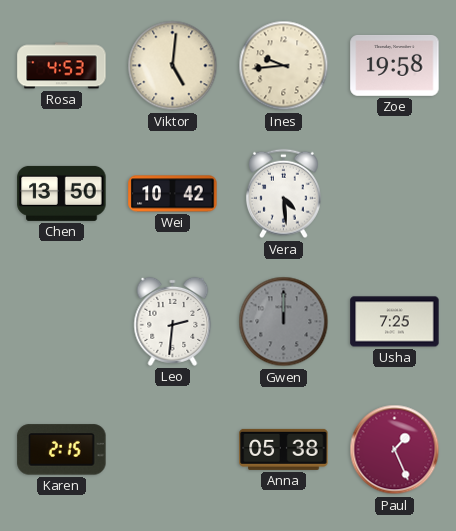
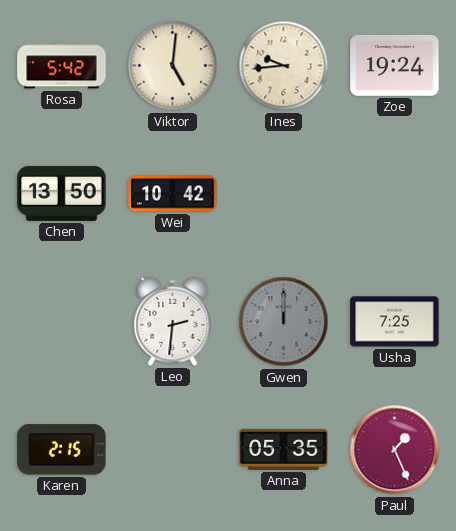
Rosa: 4:53 -> 5:42
Zoe: 19:58 -> 19:24
Vera: 4:29 -> none
Anna: 05:38 -> 05:35
